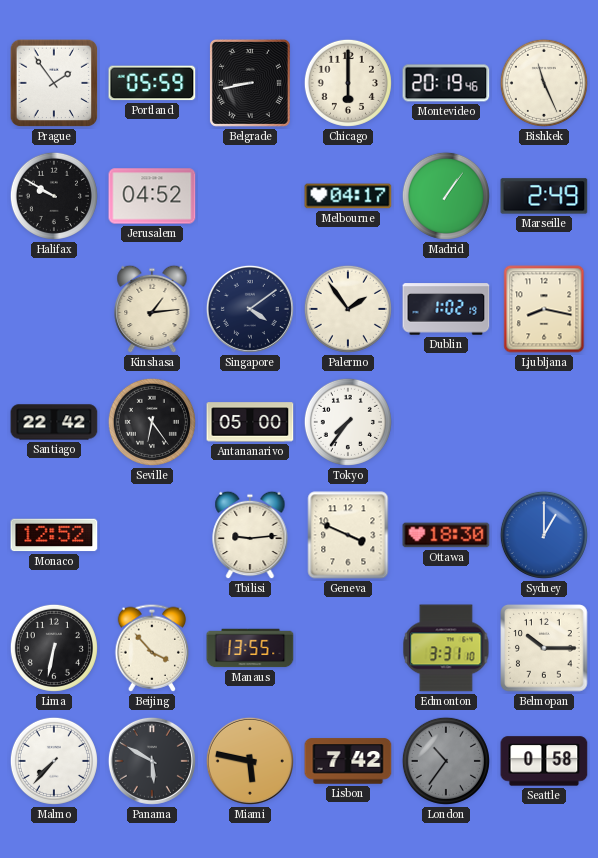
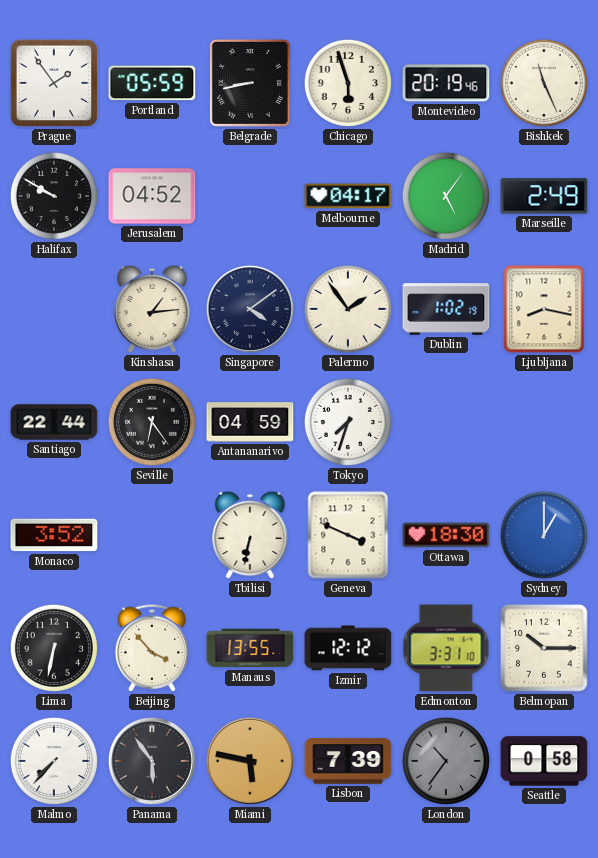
Chicago: 6:00 -> 5:57
Madrid: 1:06 -> 5:06
Santiago: 22:42 -> 22:44
Antananarivo: 05:00 -> 04:59
Tokyo: 7:36 -> 7:33
Monaco: 12:52 -> 3:52
Tbilisi: 9:14 -> 6:32
Izmir: none -> 12:12
Panama: 5:50 -> 5:54
Lisbon: 7:42 -> 7:39
